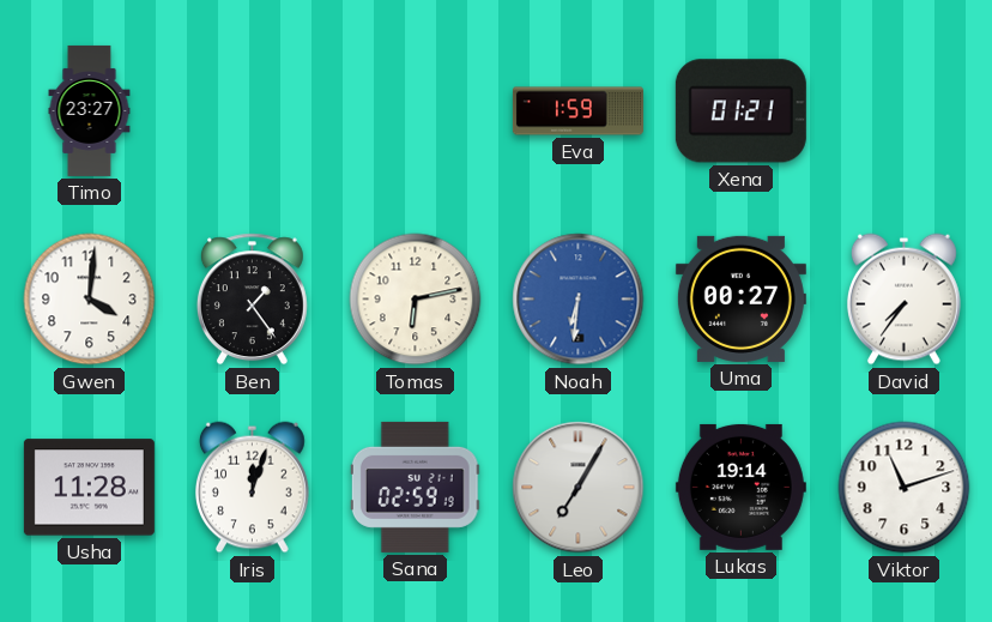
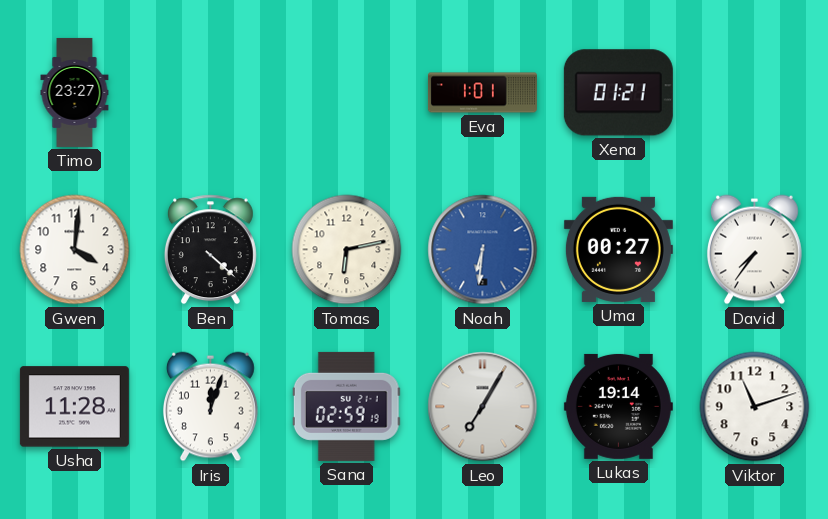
Eva: 1:59 -> 1:01
Ben: 1:24 -> 4:22
